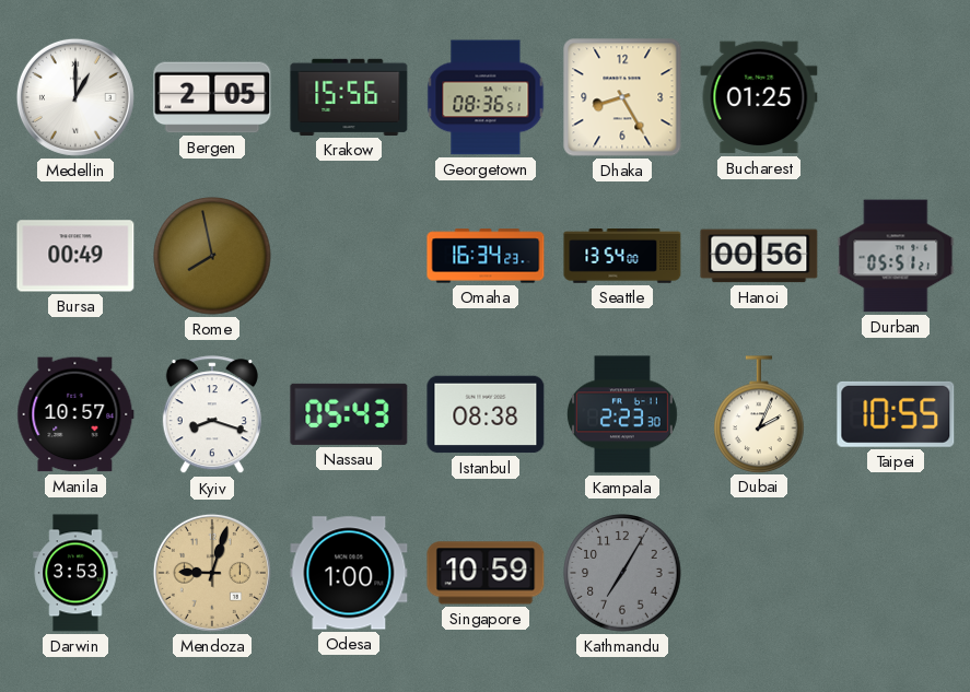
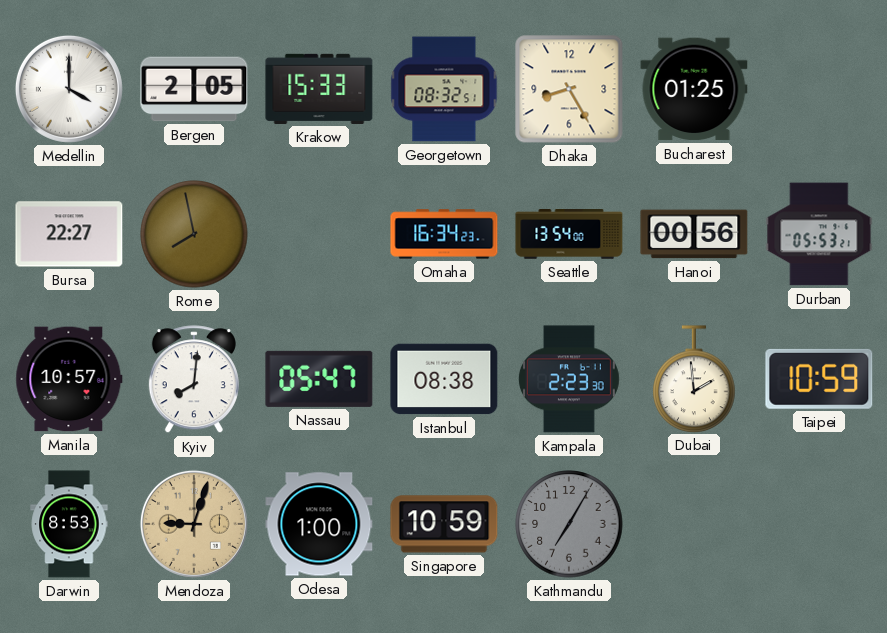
Medellin: 1:00 -> 4:00
Krakow: 15:56 -> 15:33
Georgetown: 08:36 -> 08:32
Bursa: 00:49 -> 22:27
Durban: 05:51 -> 05:53
Kyiv: 8:18 -> 8:01
Nassau: 05:43 -> 05:47
Dubai: 2:04 -> 1:59
Taipei: 10:55 -> 10:59
Darwin: 3:53 -> 8:53
